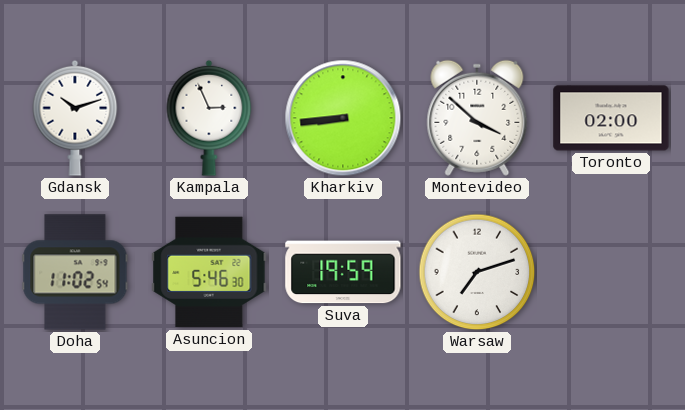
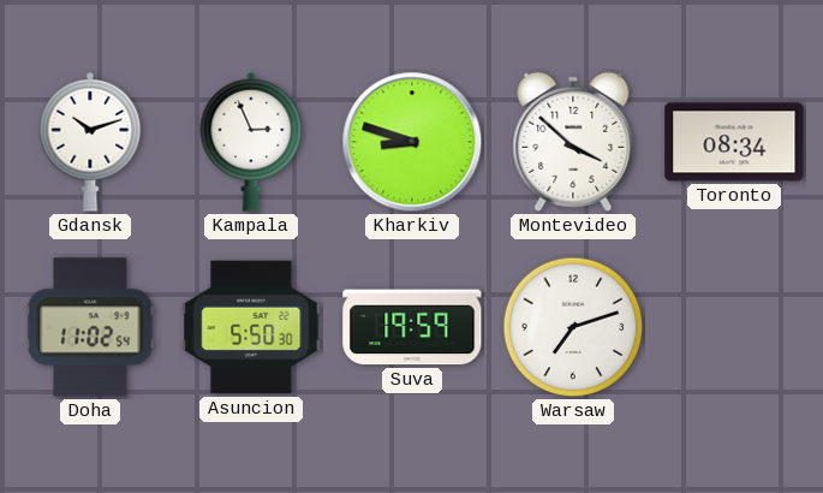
Kharkiv: 8:44 -> 8:48
Toronto: 02:00 -> 08:34
Asuncion: 5:46 -> 5:50
